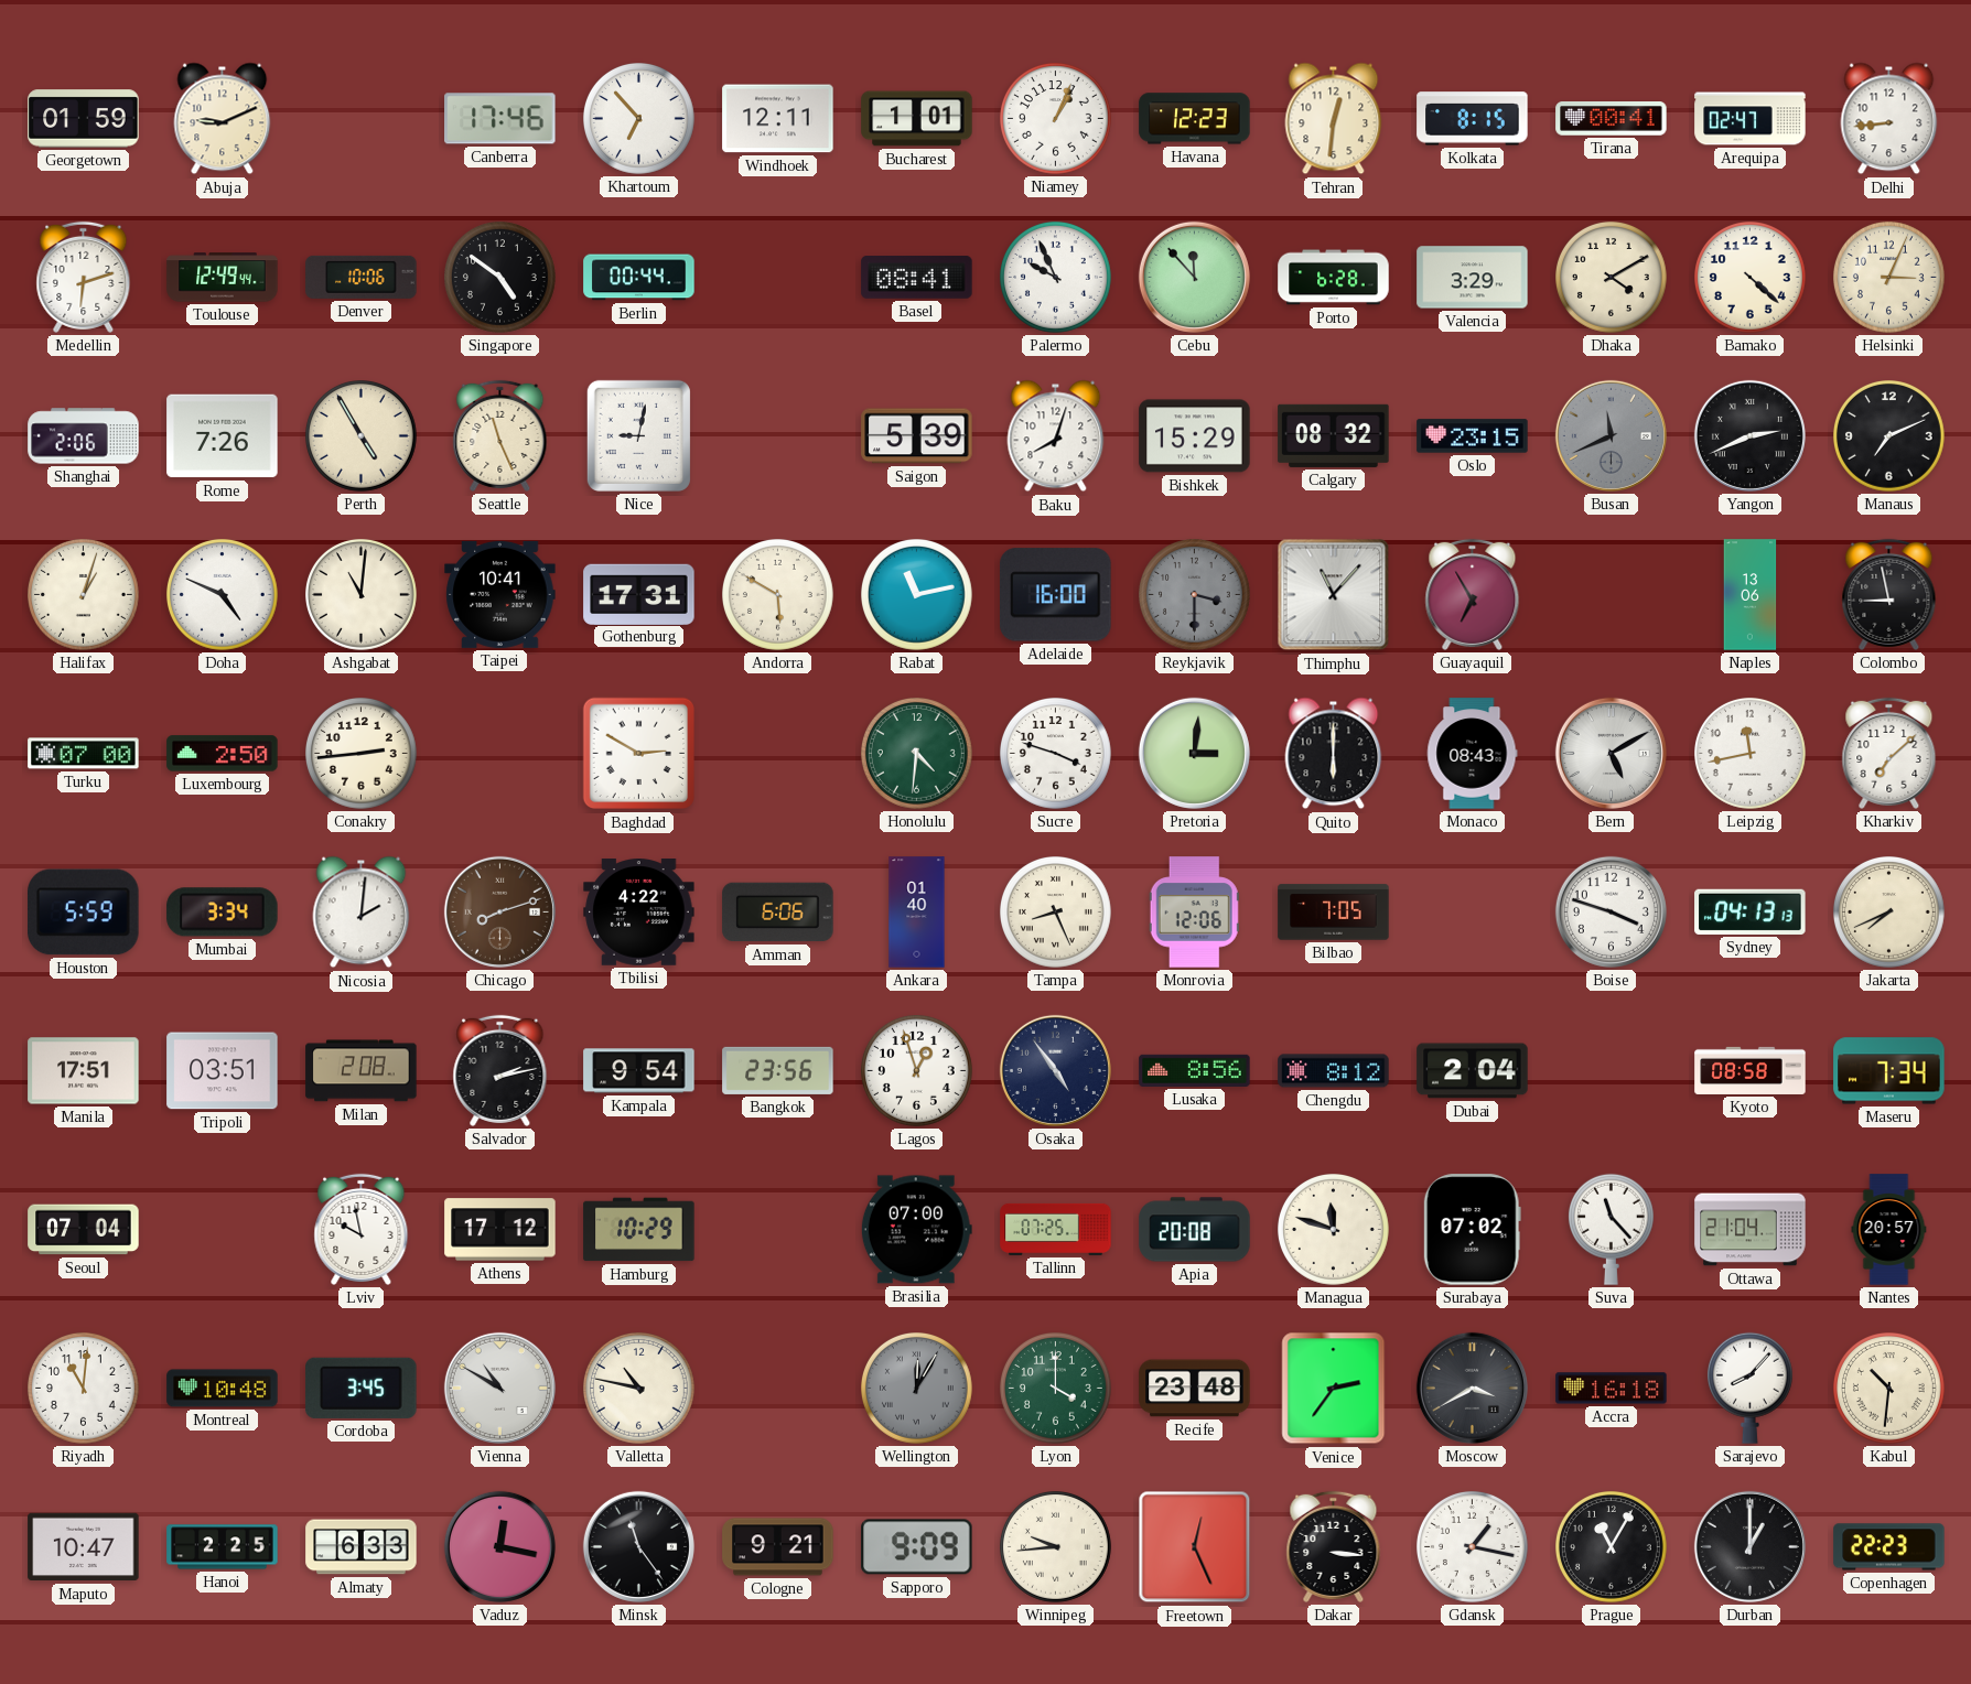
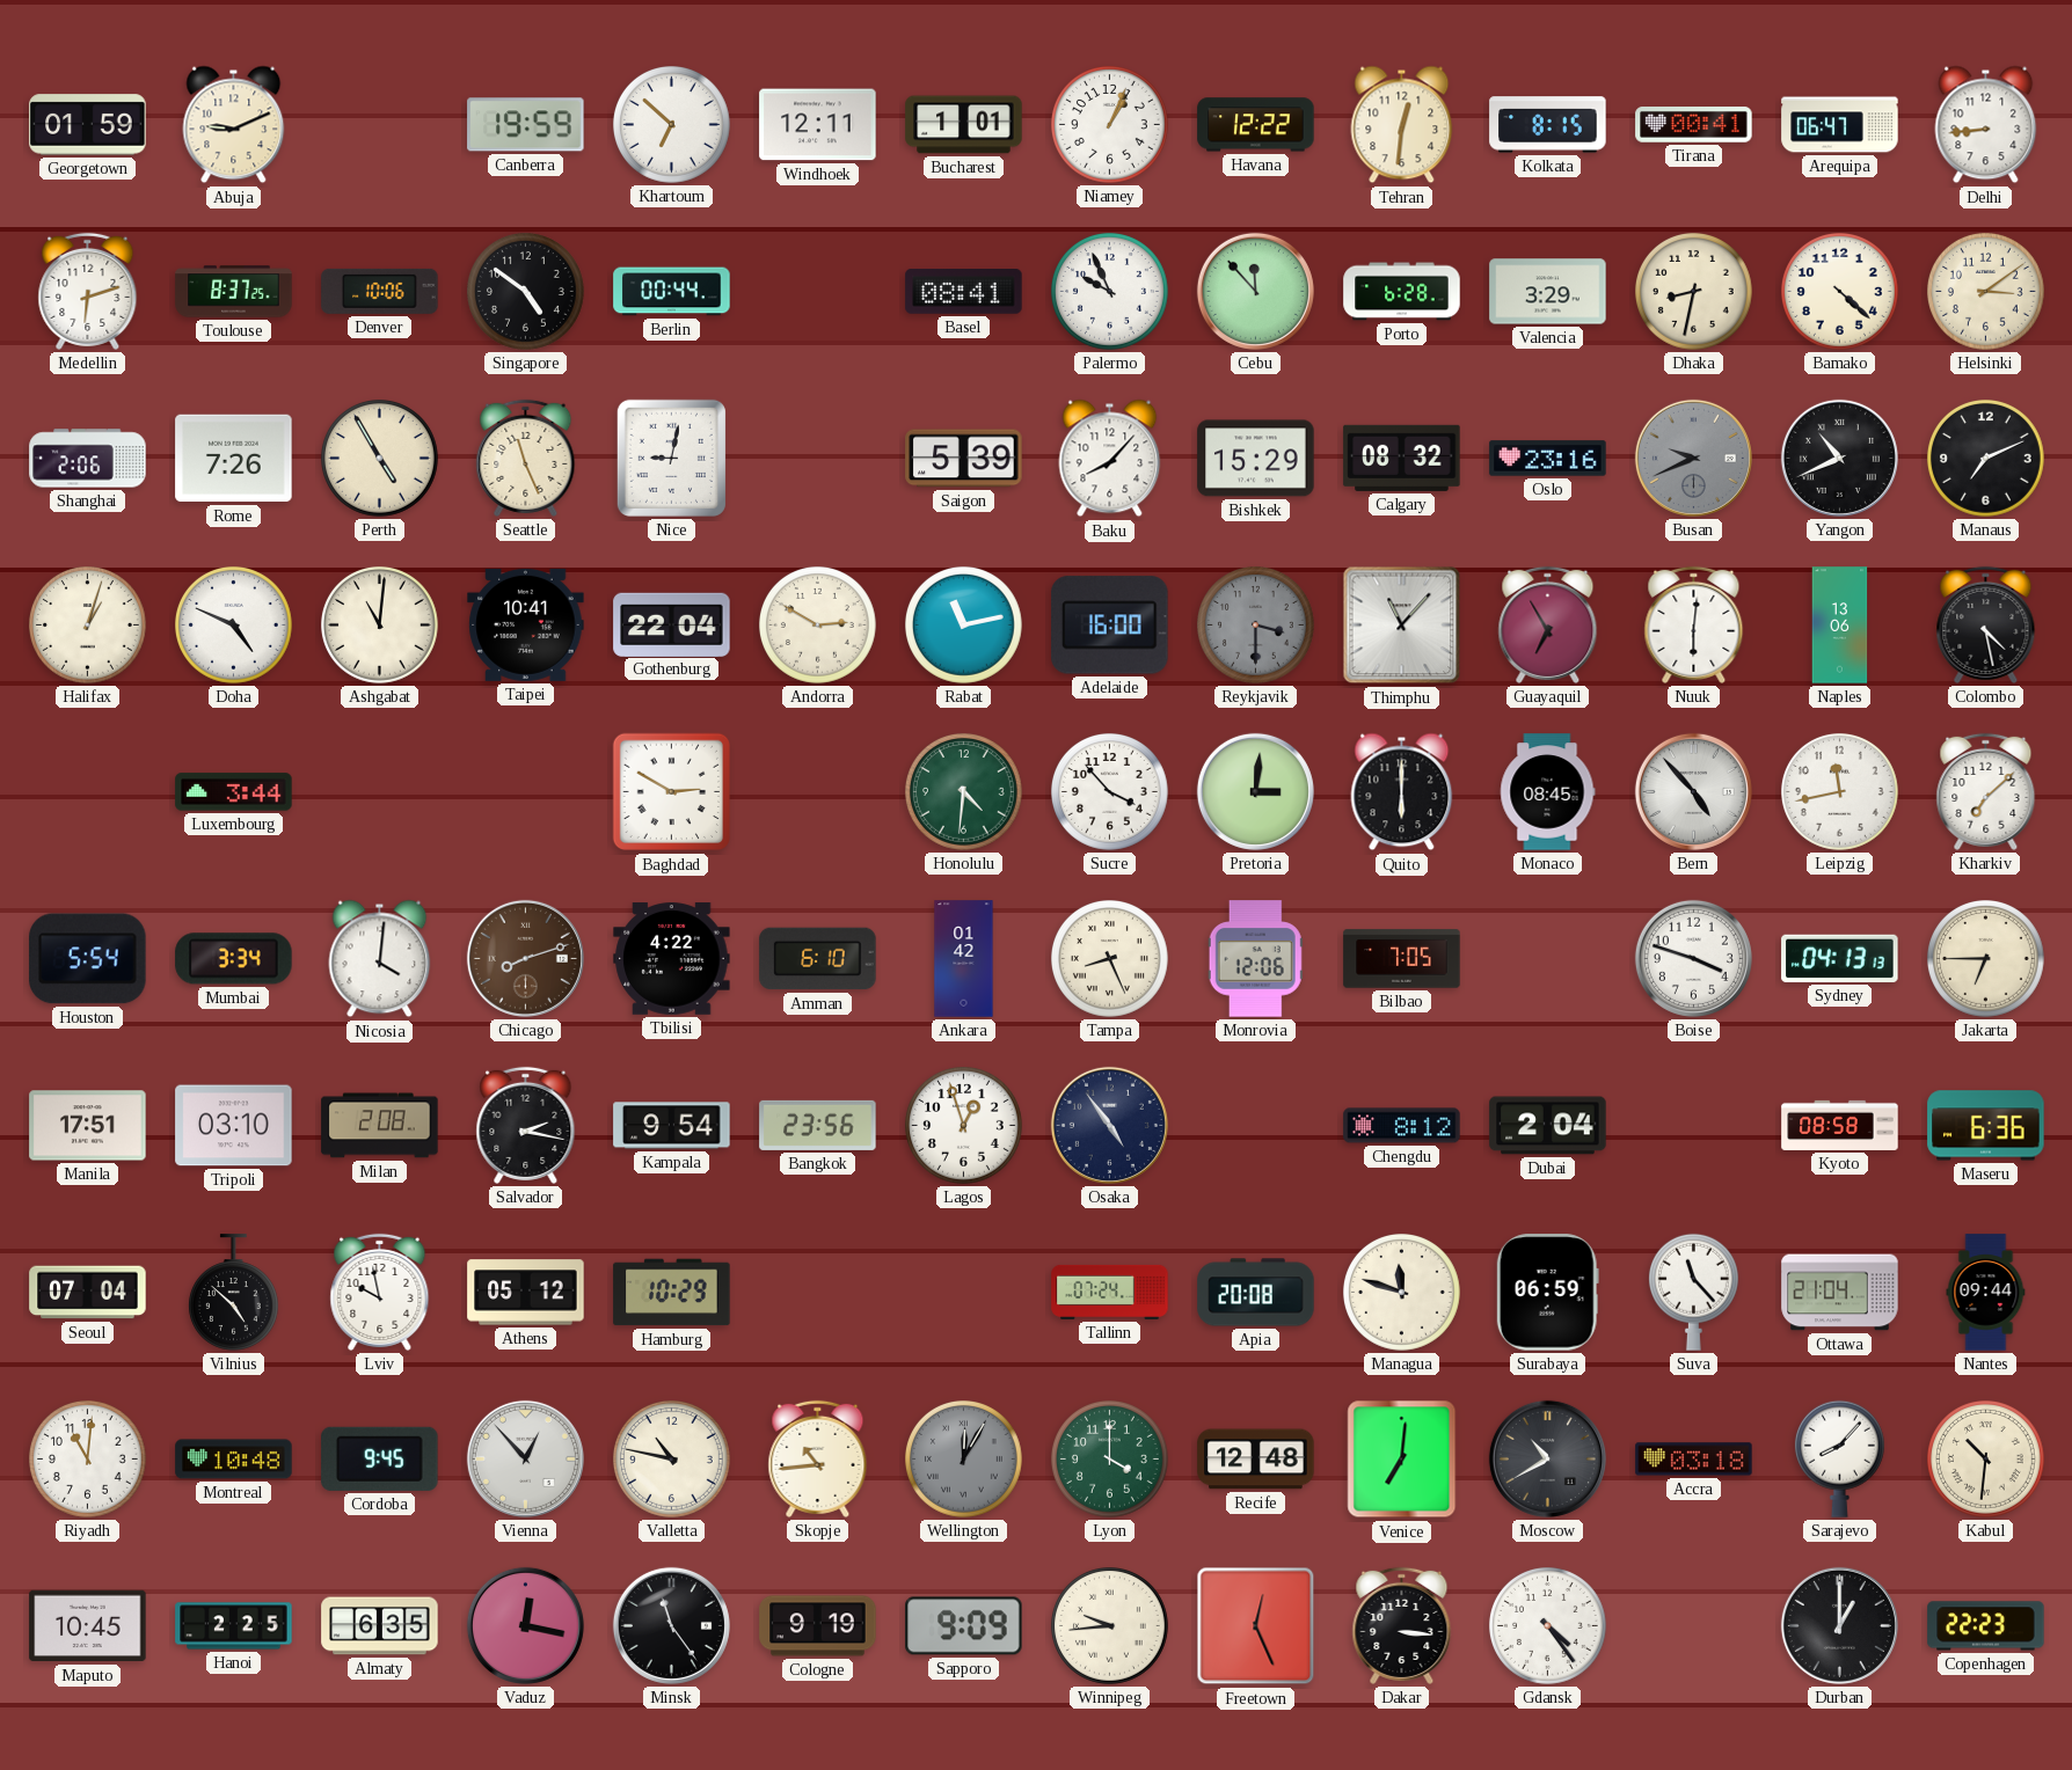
Canberra: 17:46 -> 19:59
Khartoum: 6:53 -> 6:52
Havana: 12:23 -> 12:22
Arequipa: 02:47 -> 06:47
Toulouse: 12:49 -> 8:37
Dhaka: 4:10 -> 8:32
Helsinki: 3:04 -> 3:09
Baku: 8:03 -> 8:07
Oslo: 23:15 -> 23:16
Busan: 11:41 -> 9:41
Yangon: 2:41 -> 10:41
Gothenburg: 17:31 -> 22:04
Andorra: 5:50 -> 2:50
Nuuk: none -> 6:01
Colombo: 8:58 -> 4:28
Turku: 07:00 -> none
Luxembourg: 2:50 -> 3:44
Conakry: 2:44 -> none
Sucre: 3:48 -> 3:53
Monaco: 08:43 -> 08:45
Bern: 5:10 -> 4:53
Houston: 5:59 -> 5:54
Nicosia: 2:01 -> 4:01
Amman: 6:06 -> 6:10
Ankara: 01:40 -> 01:42
Jakarta: 7:41 -> 6:45
Tripoli: 03:51 -> 03:10
Salvador: 2:13 -> 2:17
Lusaka: 8:56 -> none
Maseru: 7:34 -> 6:36
Vilnius: none -> 4:52
Athens: 17:12 -> 05:12
Brasilia: 07:00 -> none
Tallinn: 07:25 -> 07:24
Surabaya: 07:02 -> 06:59
Nantes: 20:57 -> 09:44
Cordoba: 3:45 -> 9:45
Vienna: 10:50 -> 12:53
Skopje: none -> 10:44
Recife: 23:48 -> 12:48
Venice: 2:36 -> 7:01
Moscow: 3:40 -> 10:40
Accra: 16:18 -> 03:18
Maputo: 10:47 -> 10:45
Almaty: 6:33 -> 6:35
Cologne: 9:21 -> 9:19
Gdansk: 1:17 -> 4:24
Prague: 11:05 -> none
